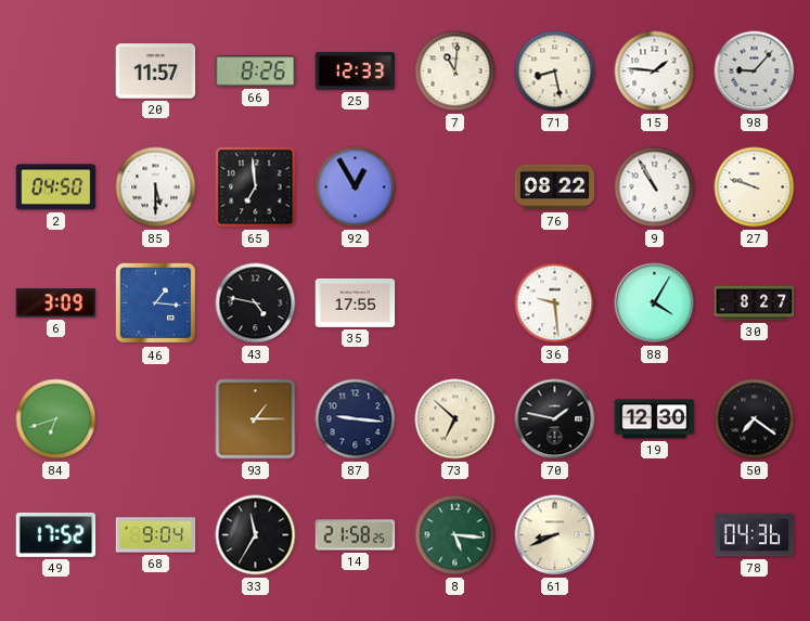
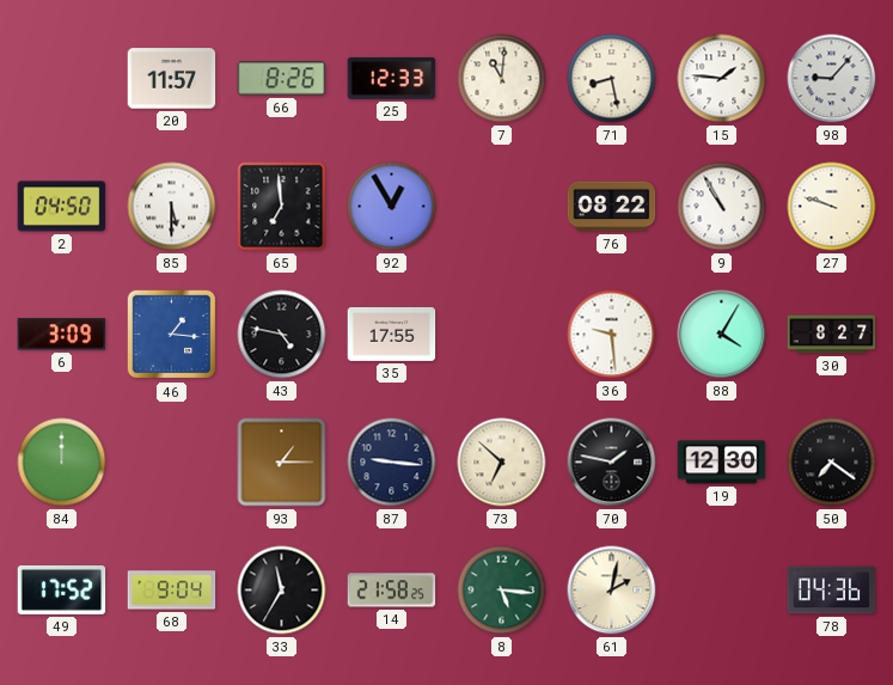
84: 6:42 -> 12:00
61: 8:41 -> 2:02
